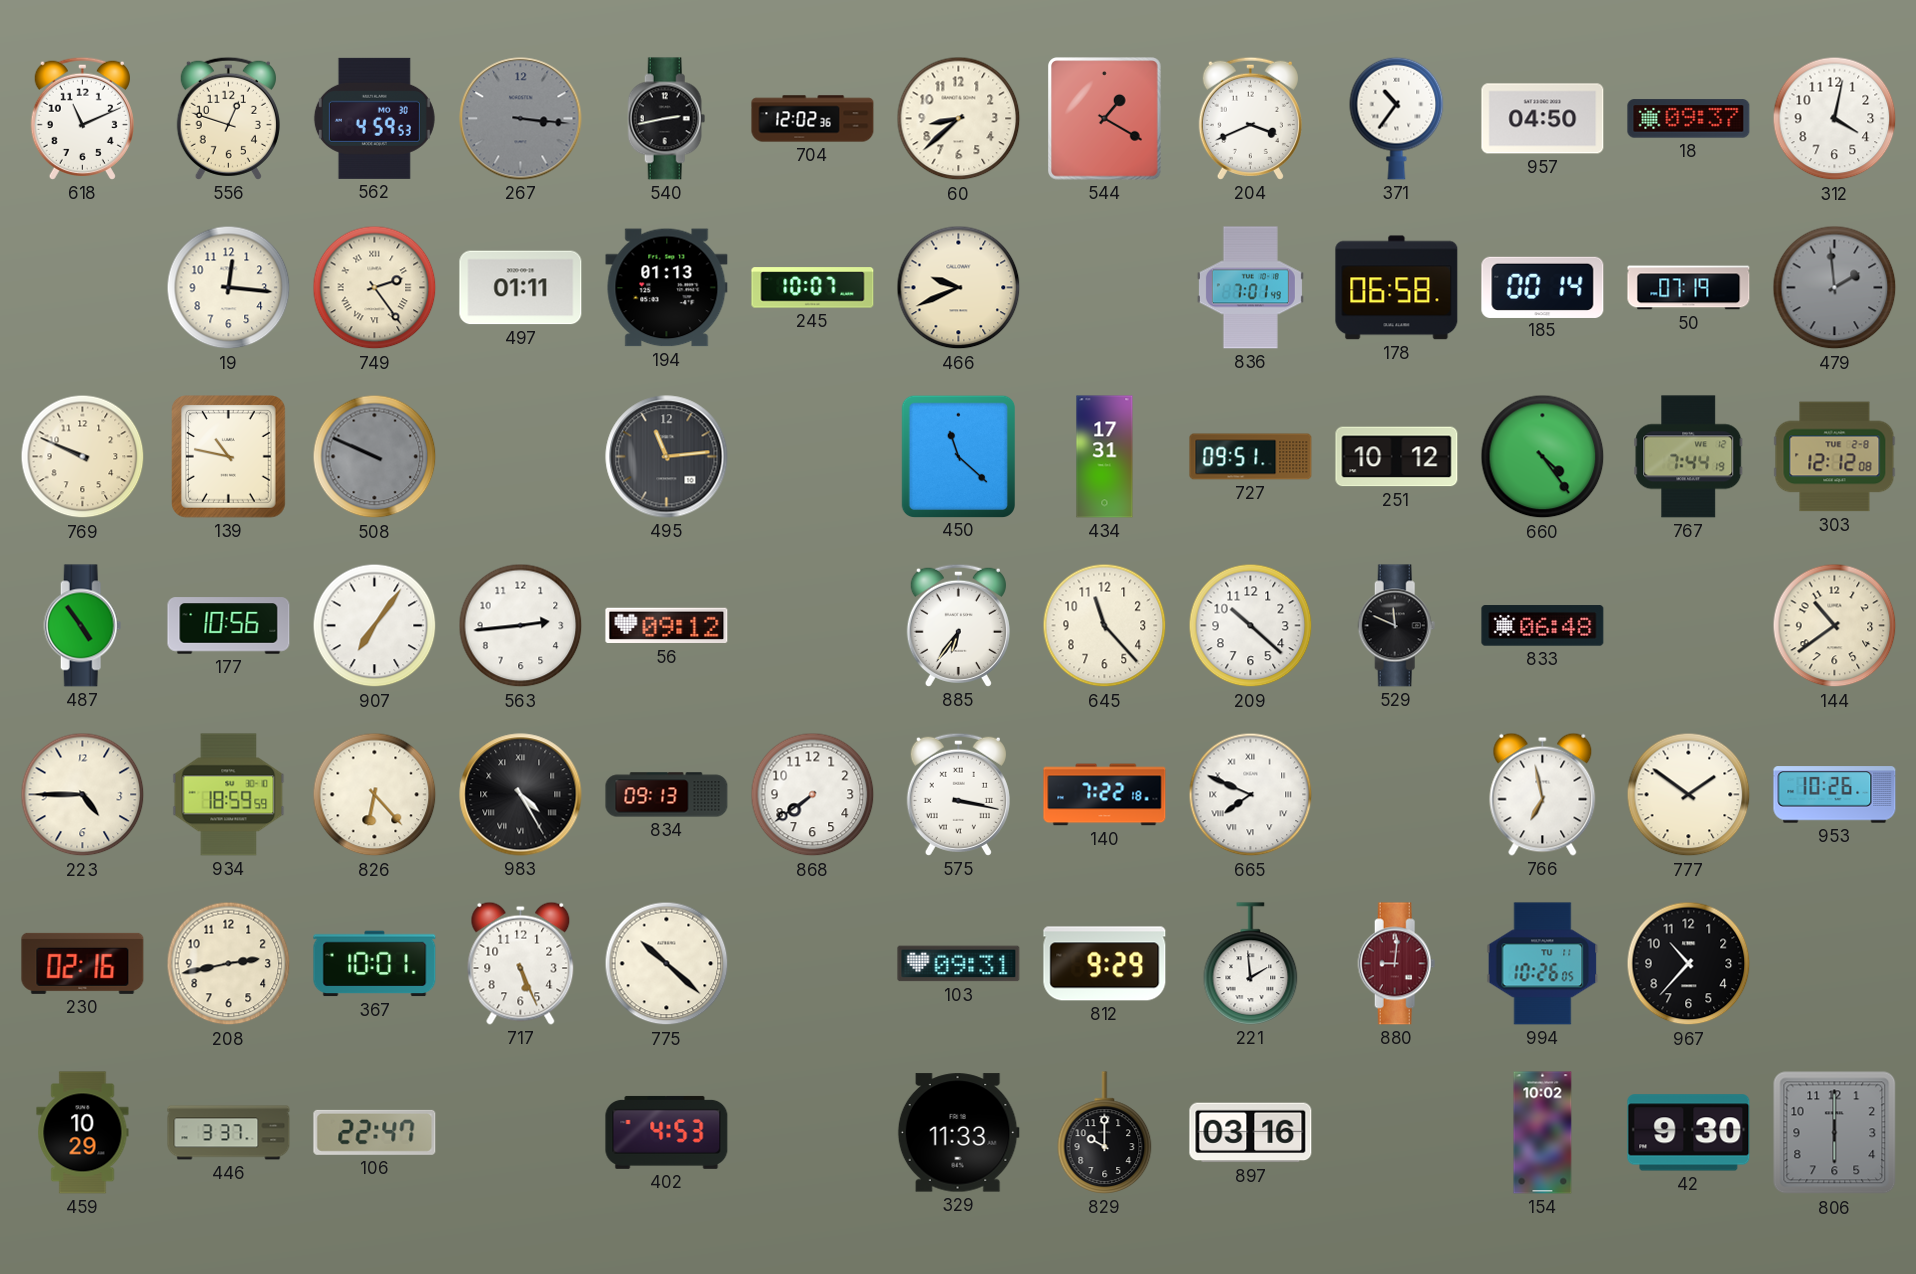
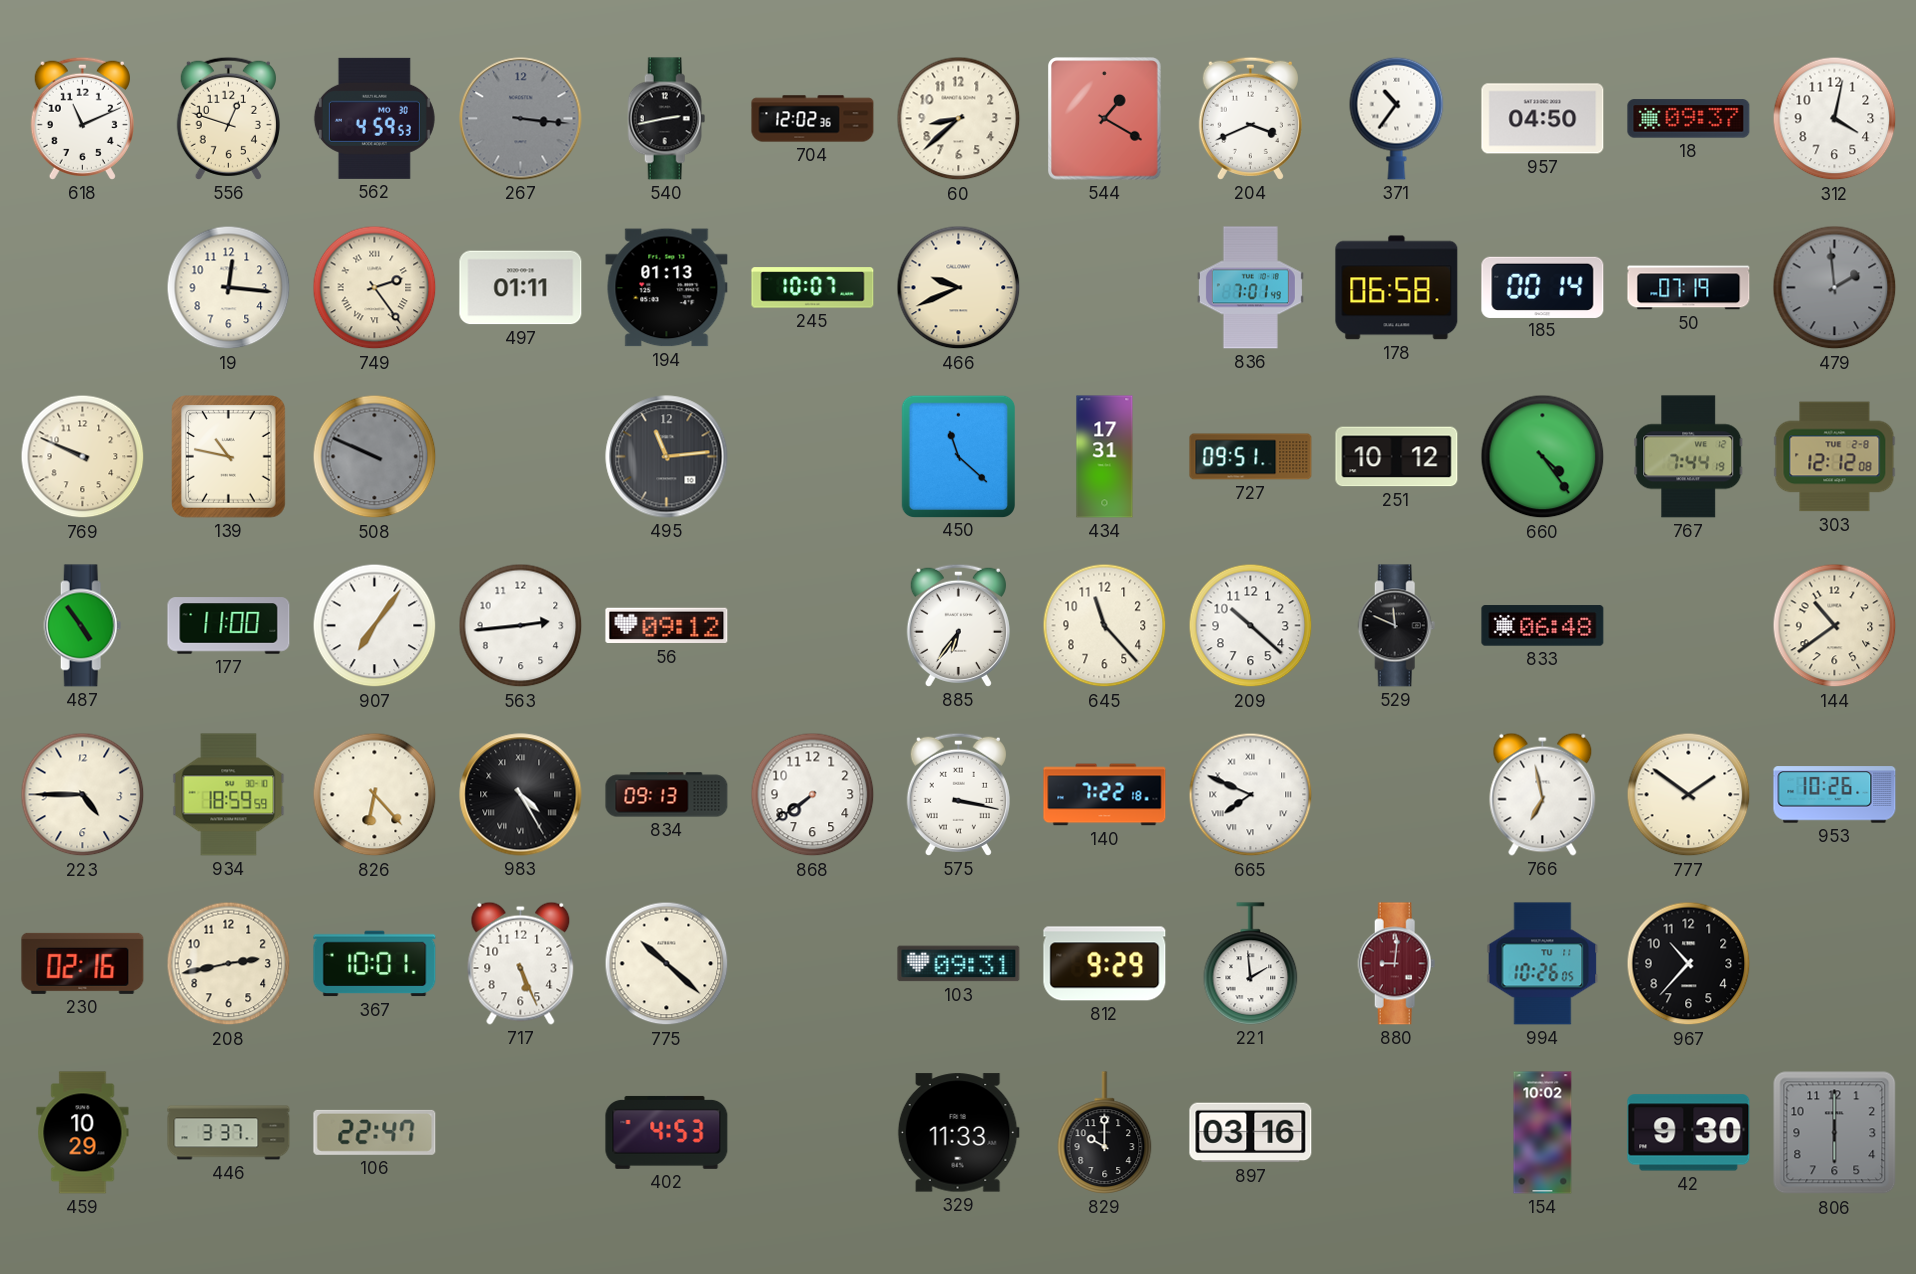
177: 10:56 -> 11:00
